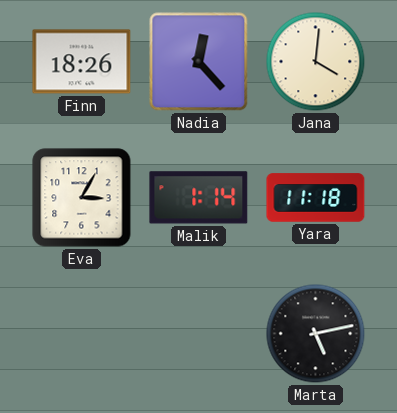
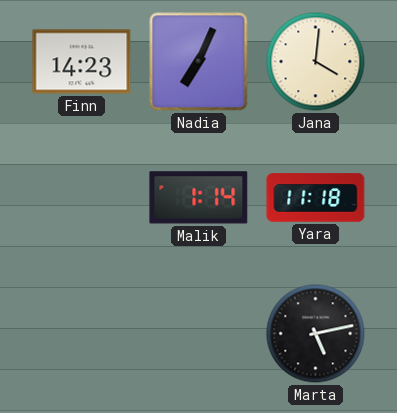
Finn: 18:26 -> 14:23
Nadia: 12:23 -> 7:04
Eva: 3:05 -> none
